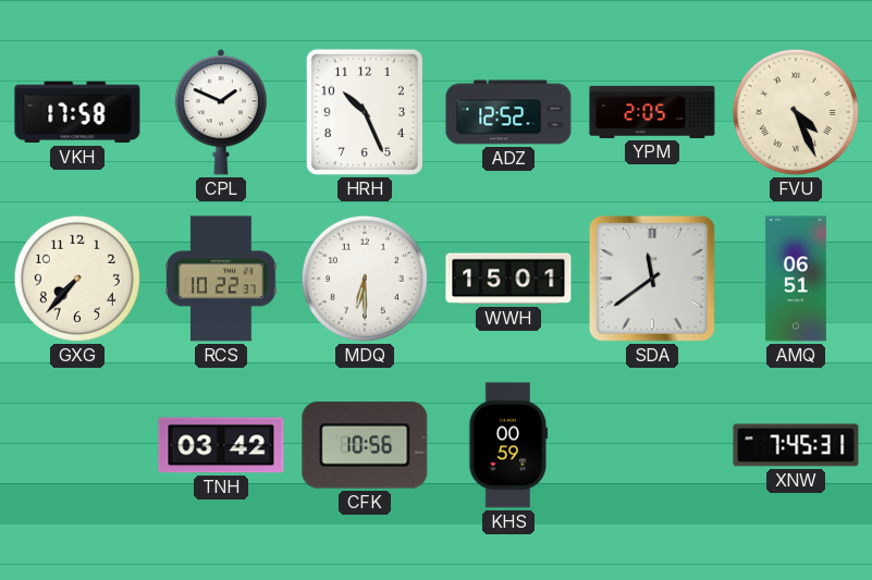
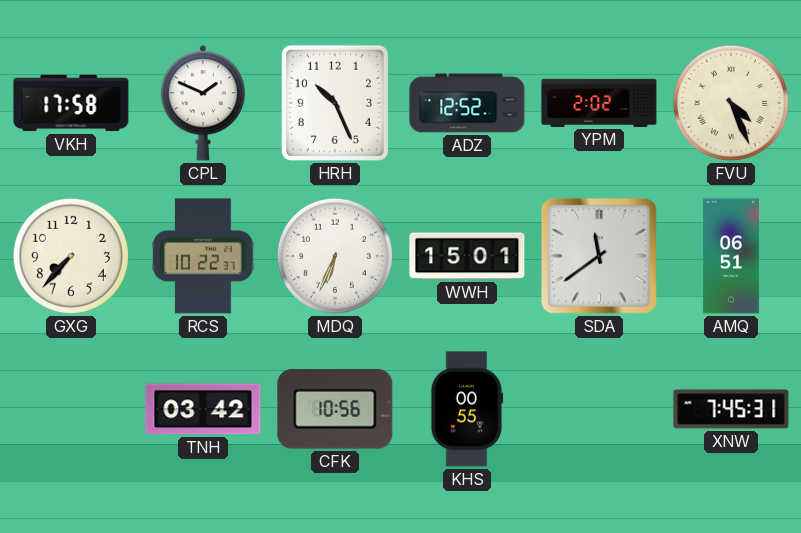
YPM: 2:05 -> 2:02
MDQ: 6:30 -> 6:34
KHS: 00:59 -> 00:55
